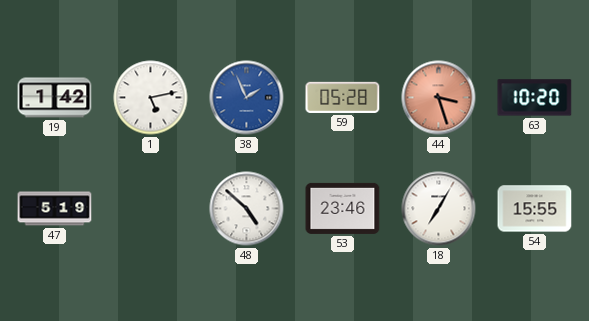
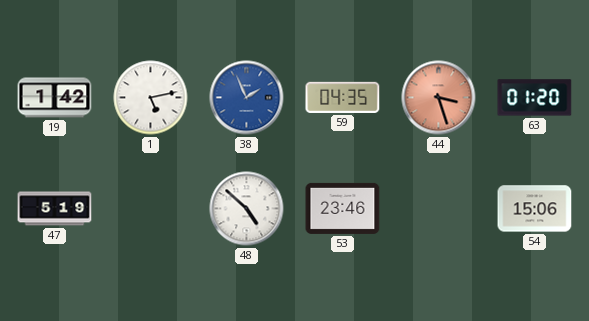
59: 05:28 -> 04:35
63: 10:20 -> 01:20
18: 7:05 -> none
54: 15:55 -> 15:06
